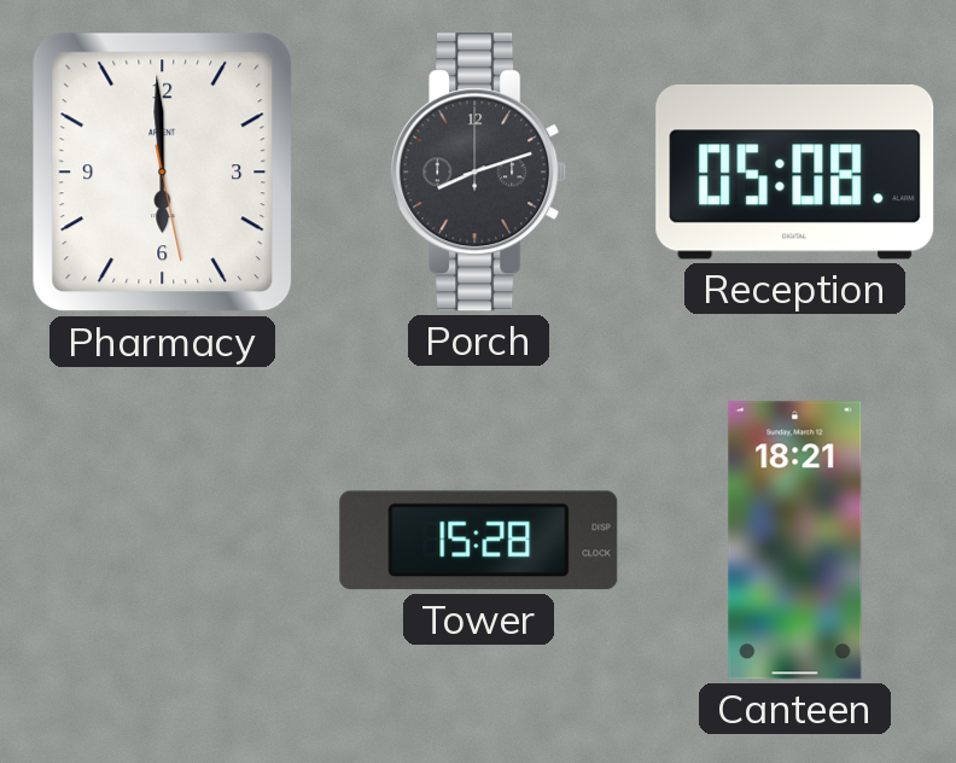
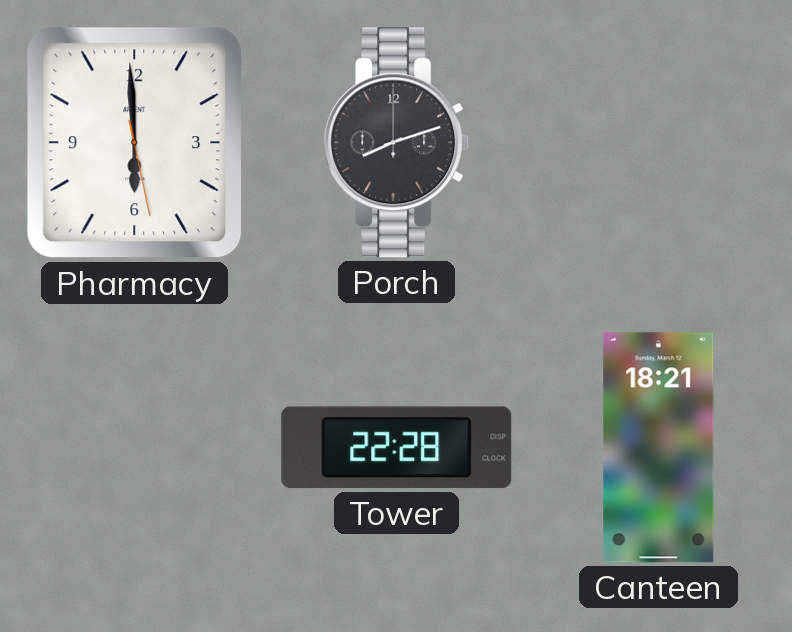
Reception: 05:08 -> none
Tower: 15:28 -> 22:28
